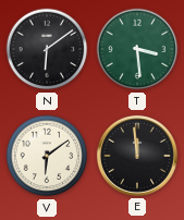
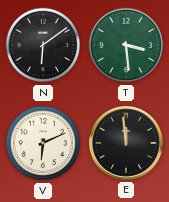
V: 6:09 -> 6:11
